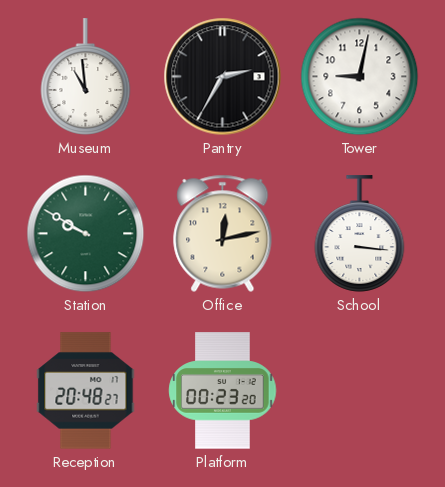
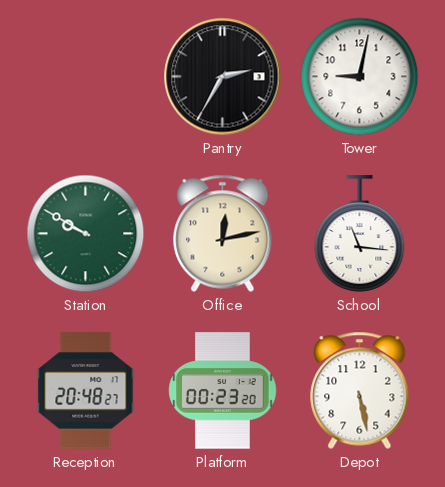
Museum: 10:59 -> none
School: 3:16 -> 11:16
Depot: none -> 5:28
